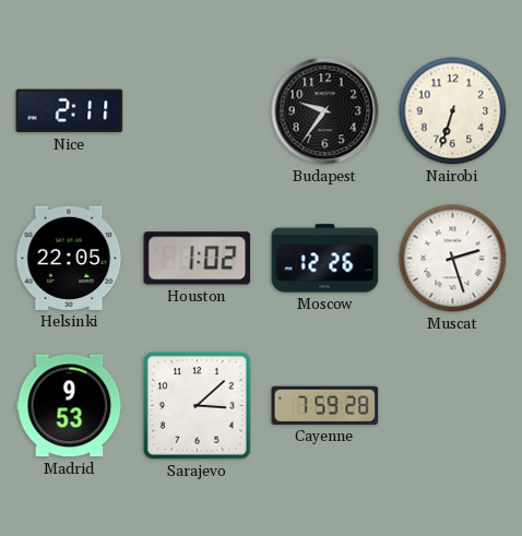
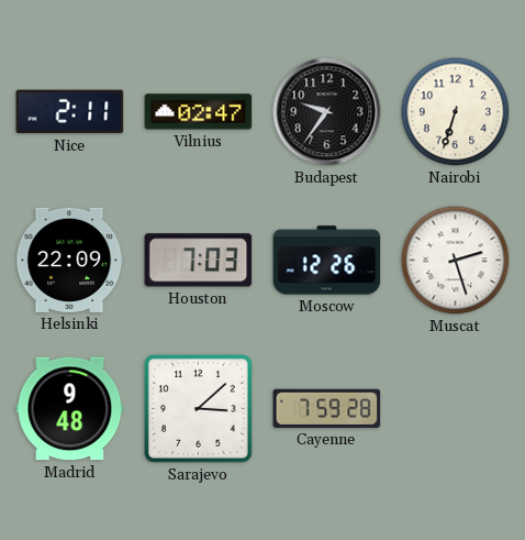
Vilnius: none -> 02:47
Helsinki: 22:05 -> 22:09
Houston: 1:02 -> 7:03
Madrid: 9:53 -> 9:48
